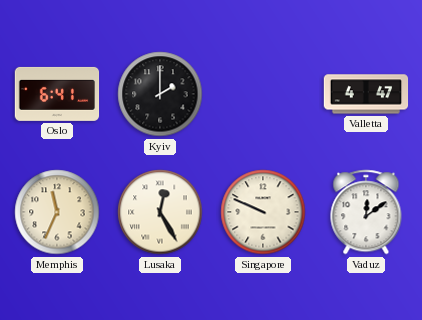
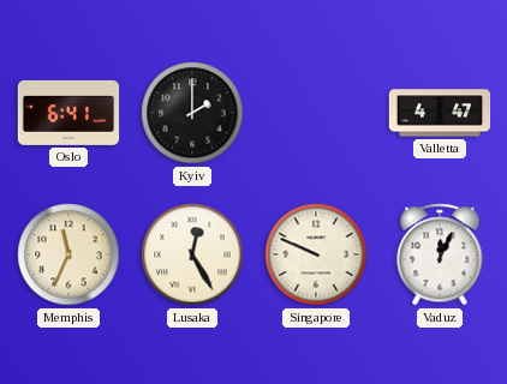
Vaduz: 12:09 -> 12:04
